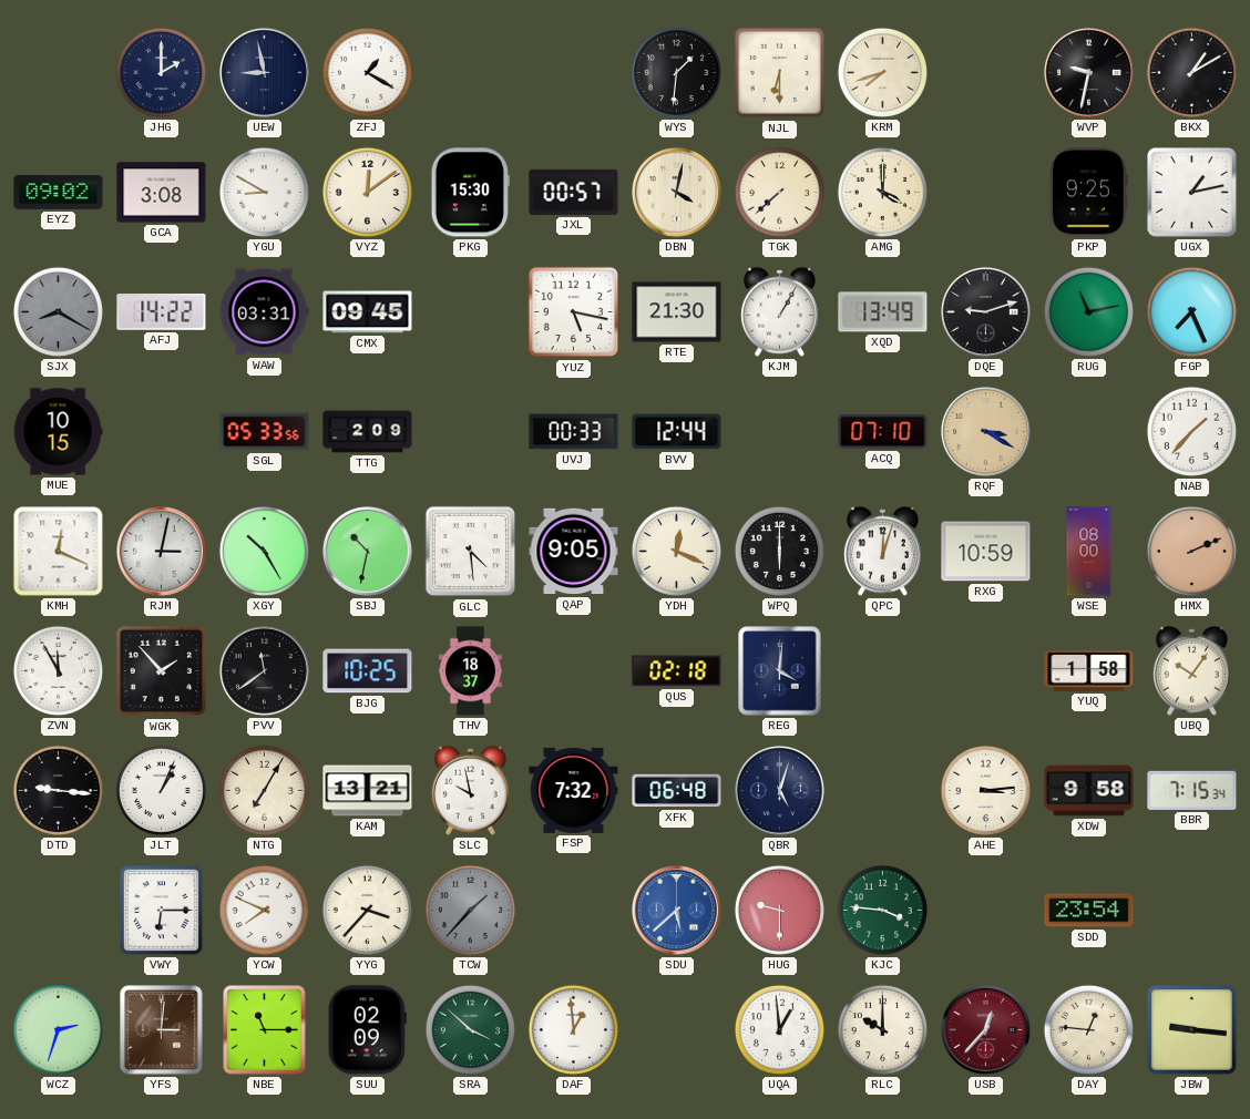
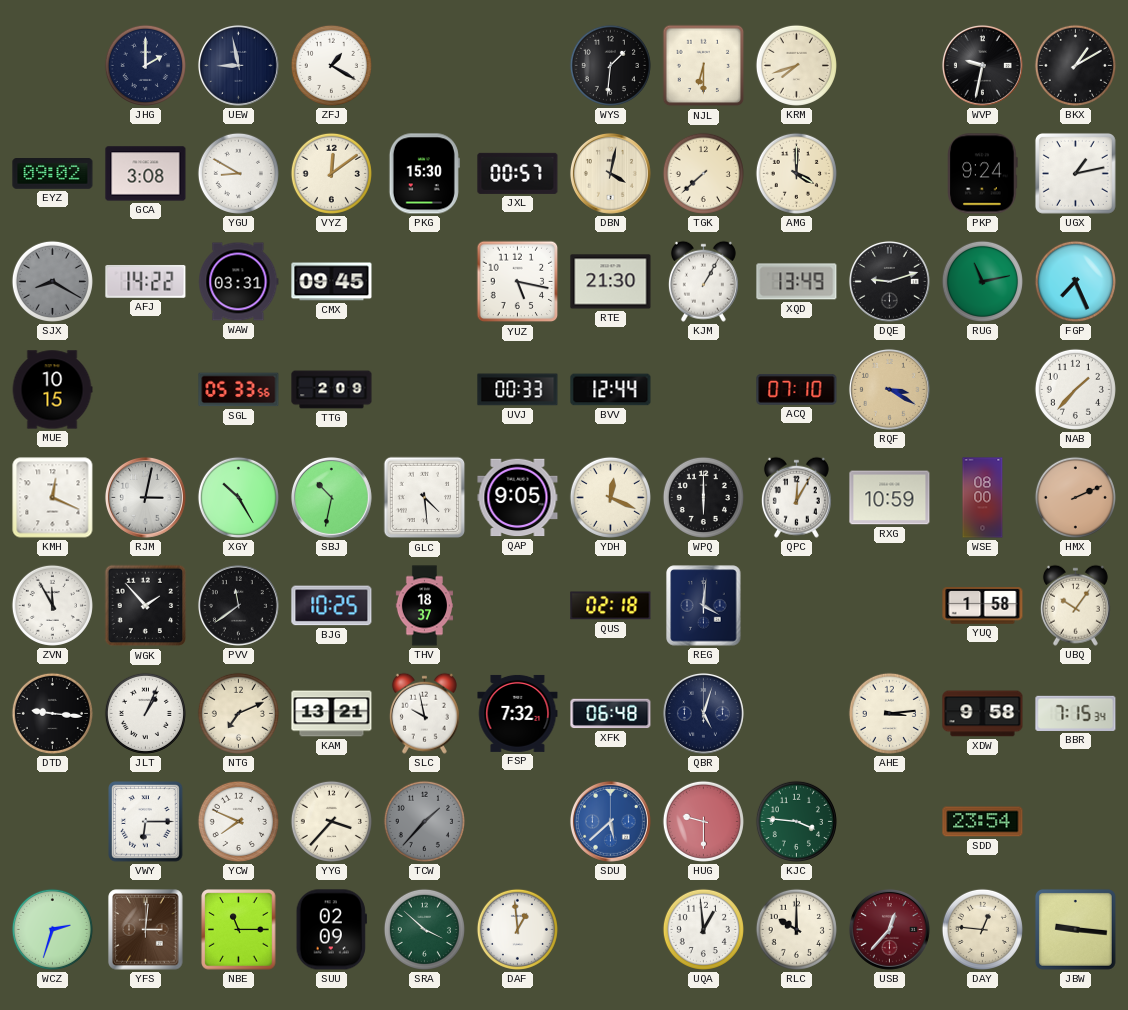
PKP: 9:25 -> 9:24
QPC: 12:03 -> 12:05
NTG: 7:05 -> 7:11
